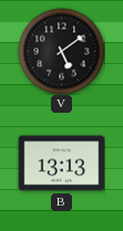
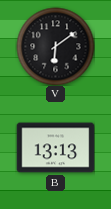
V: 5:09 -> 6:09
